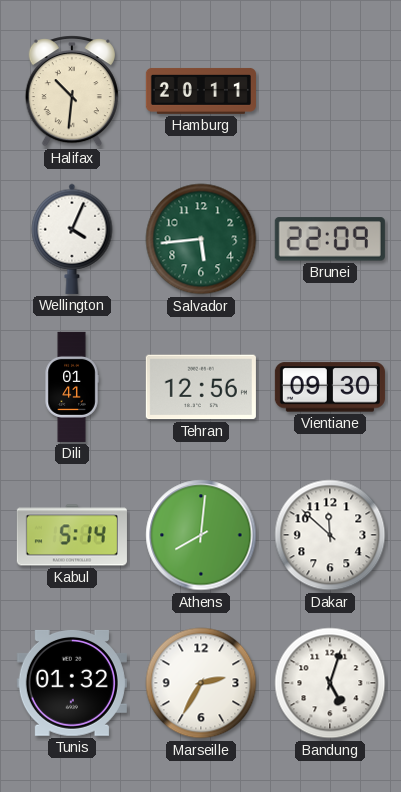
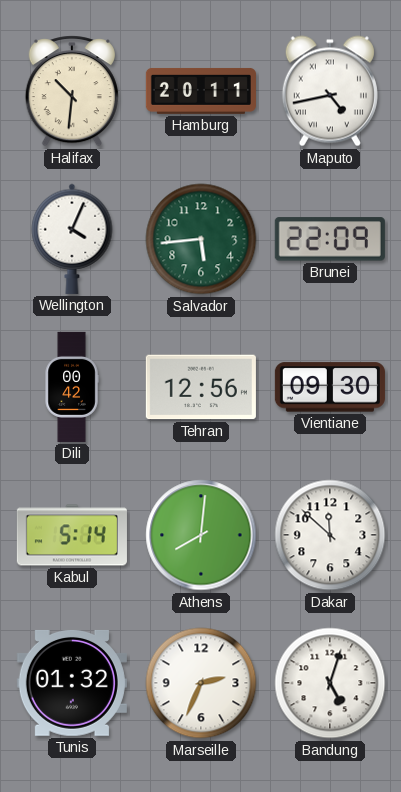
Maputo: none -> 4:43
Dili: 01:41 -> 00:42
Marseille: 2:35 -> 2:34
